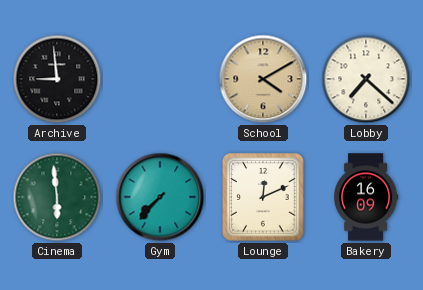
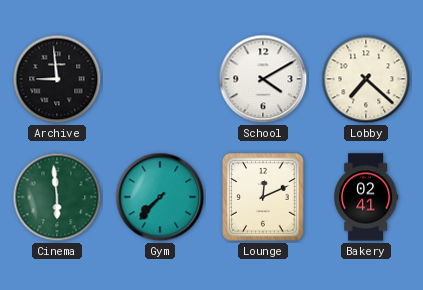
School dial: champagne -> white
Bakery: 16:09 -> 02:41
